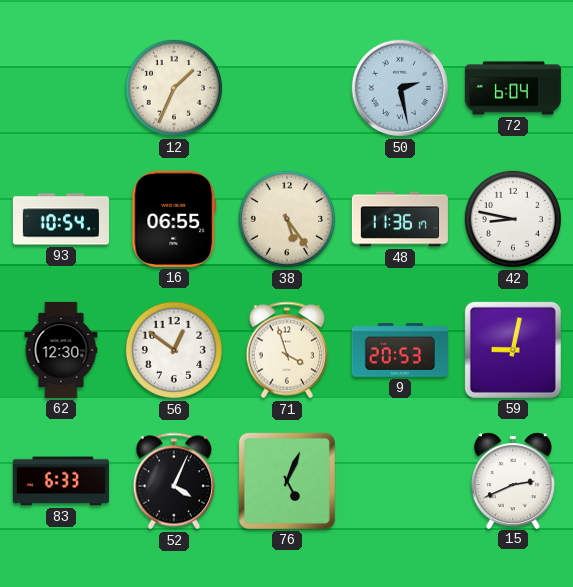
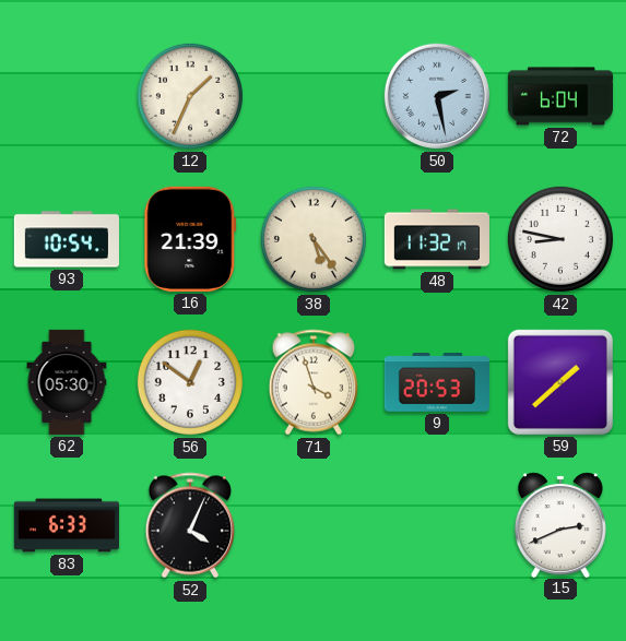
16: 06:55 -> 21:39
48: 11:36 -> 11:32
62: 12:30 -> 05:30
59: 9:02 -> 1:38
76: 5:04 -> none
